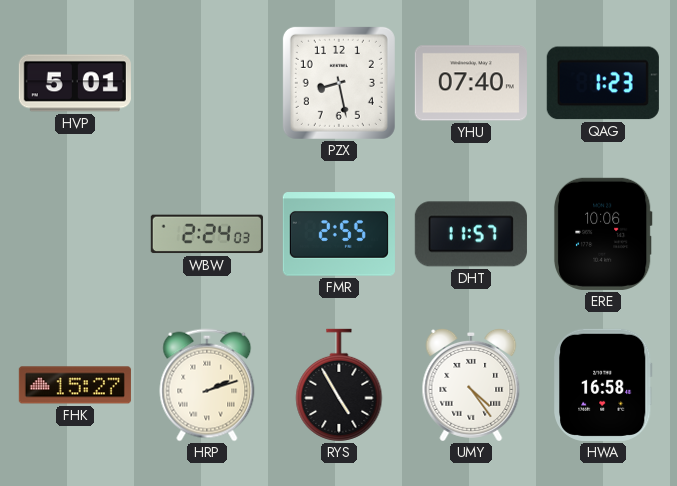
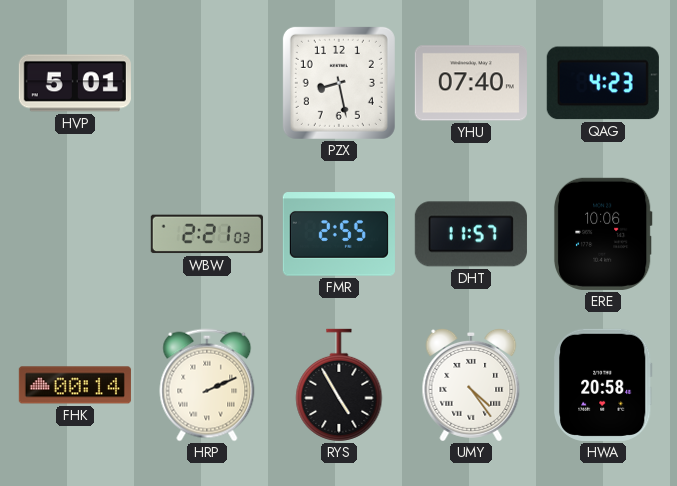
QAG: 1:23 -> 4:23
WBW: 2:24 -> 2:21
FHK: 15:27 -> 00:14
HRP: 2:12 -> 2:11
HWA: 16:58 -> 20:58
